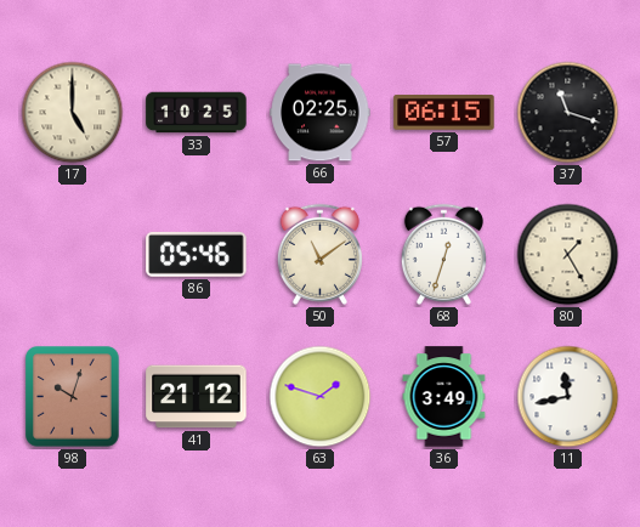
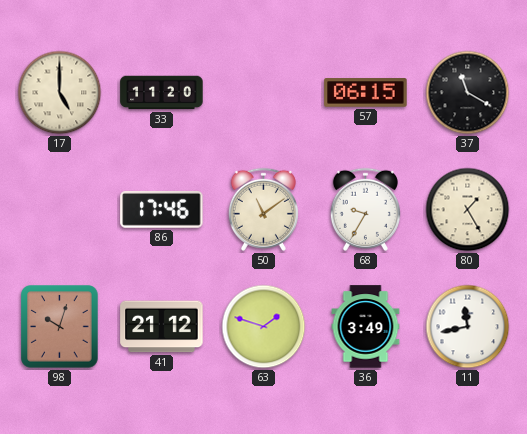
33: 10:25 -> 11:20
66: 02:25 -> none
37: 11:18 -> 11:20
86: 05:46 -> 17:46
68: 12:33 -> 9:35
